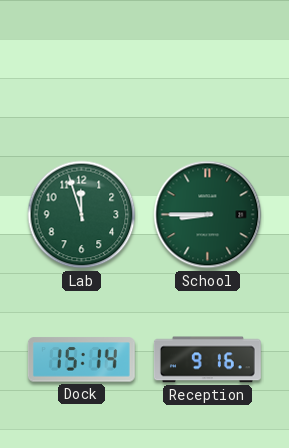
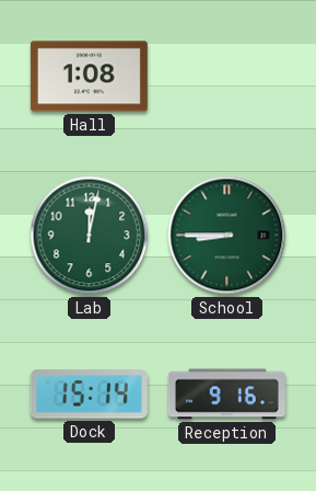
Hall: none -> 1:08
Lab: 11:57 -> 12:02
